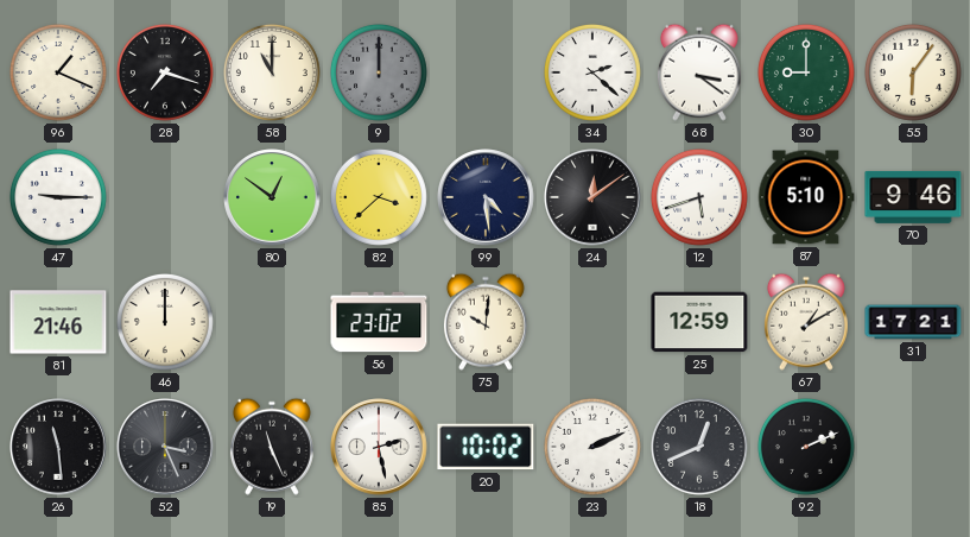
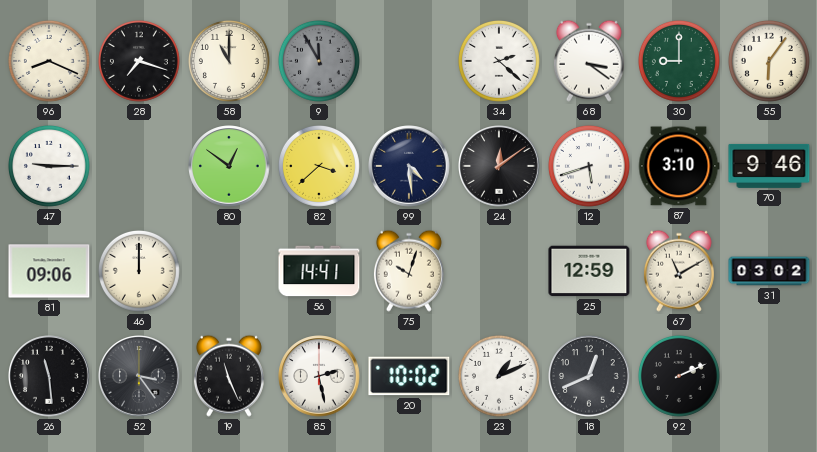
96: 1:19 -> 8:19
9: 12:00 -> 11:55
87: 5:10 -> 3:10
81: 21:46 -> 09:06
56: 23:02 -> 14:41
75: 10:01 -> 10:03
67: 1:10 -> 11:10
31: 17:21 -> 03:02
52: 3:26 -> 3:24
23: 2:11 -> 1:11
